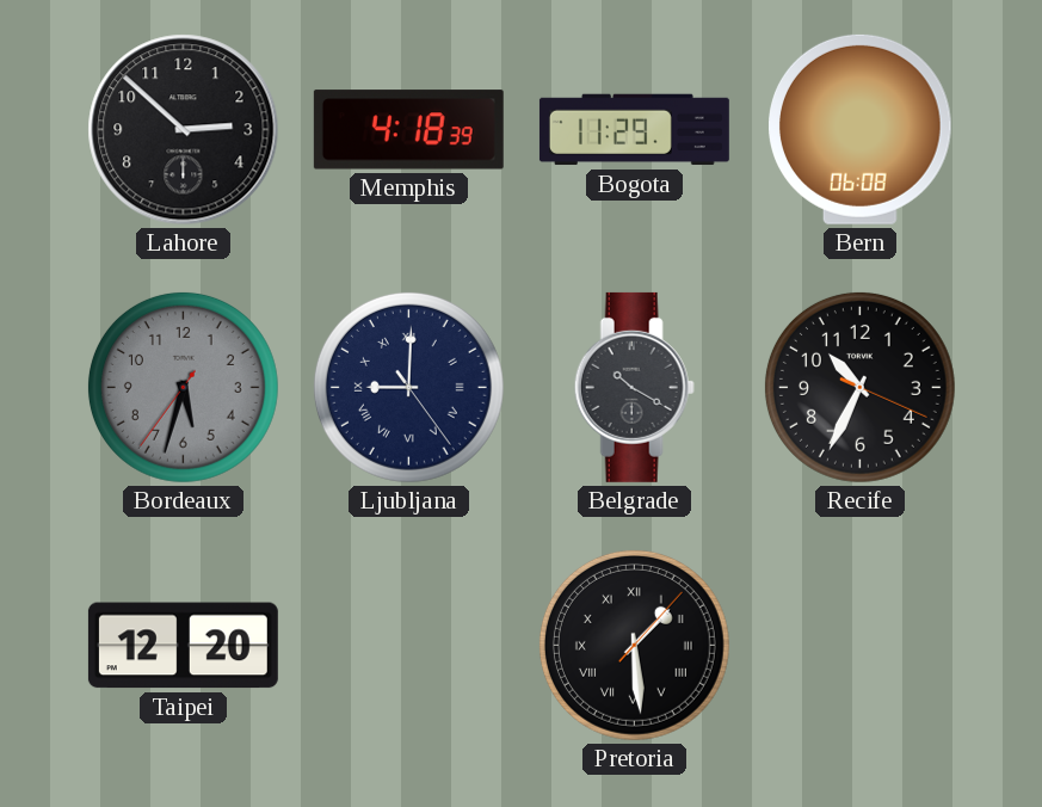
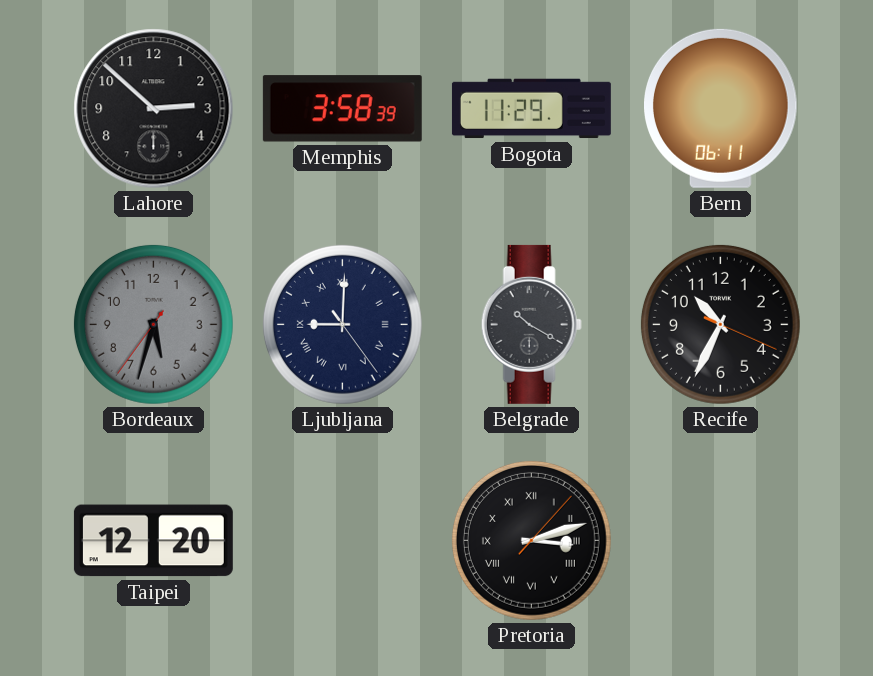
Memphis: 4:18 -> 3:58
Bern: 06:08 -> 06:11
Pretoria: 1:29 -> 3:12
